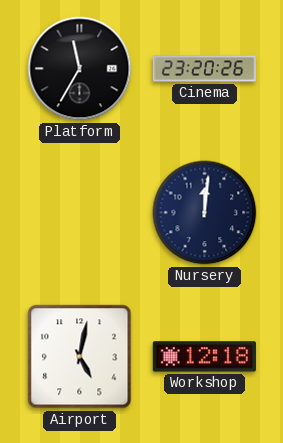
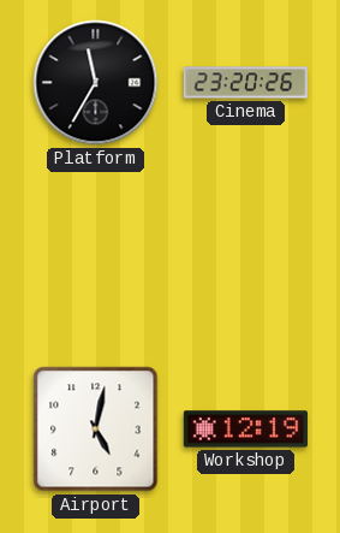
Nursery: 12:01 -> none
Workshop: 12:18 -> 12:19
